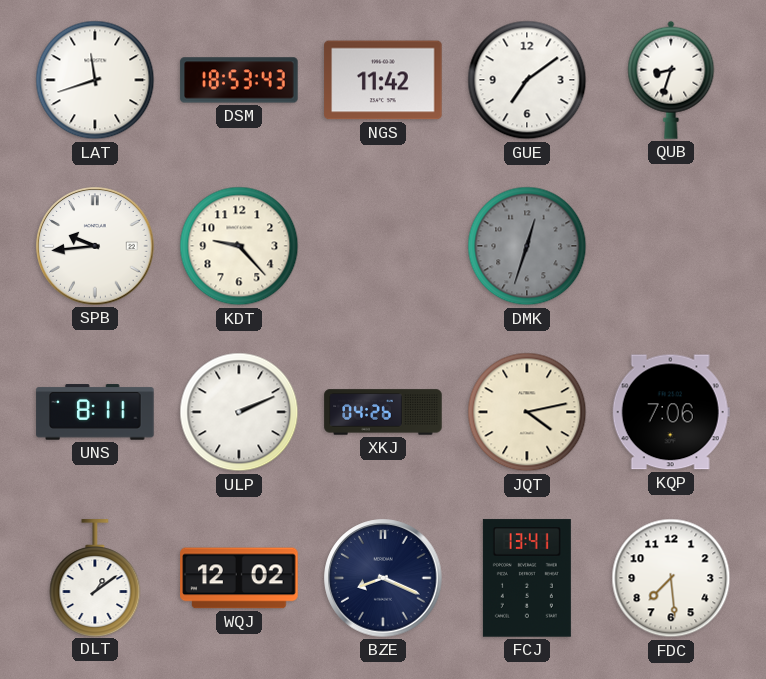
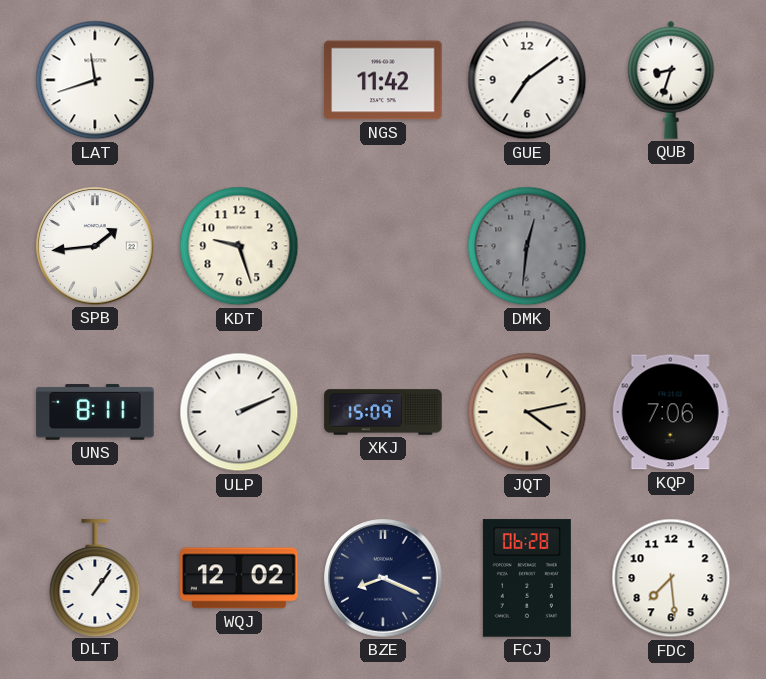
DSM: 18:53 -> none
SPB: 9:44 -> 1:44
KDT: 9:23 -> 9:27
DMK: 12:33 -> 12:31
XKJ: 04:26 -> 15:09
DLT: 1:09 -> 1:06
FCJ: 13:41 -> 06:28
